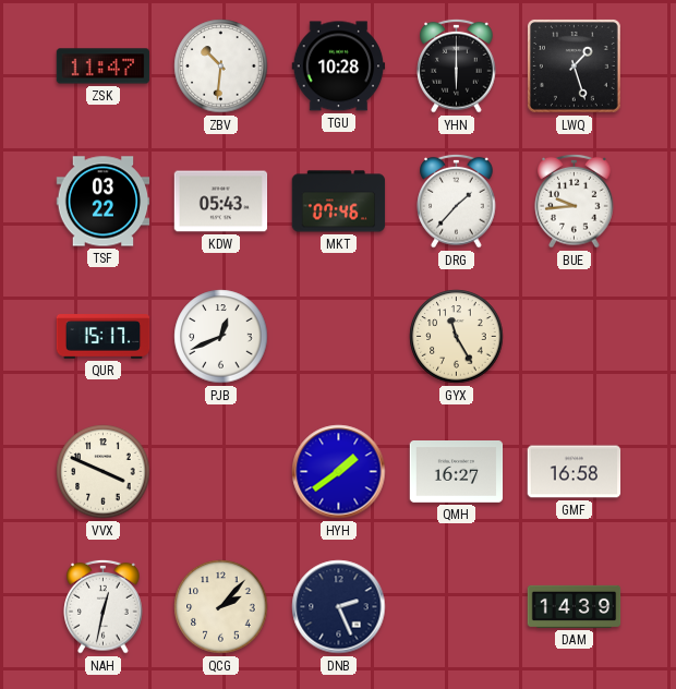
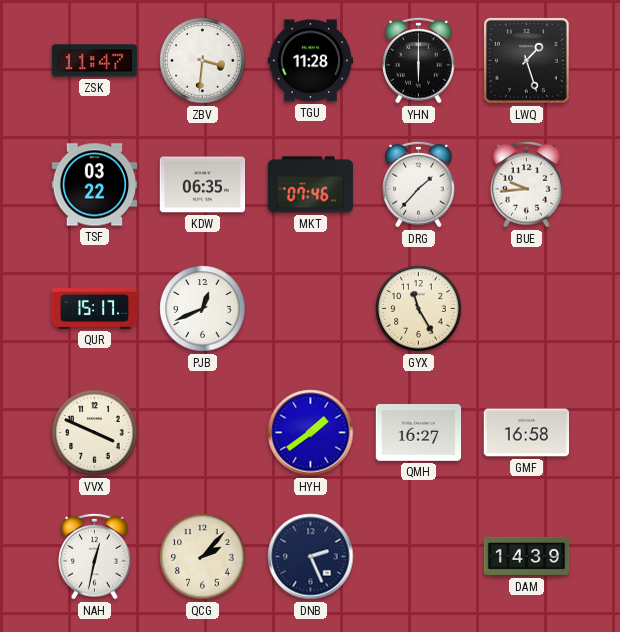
ZBV: 10:31 -> 3:31
TGU: 10:28 -> 11:28
KDW: 05:43 -> 06:35
